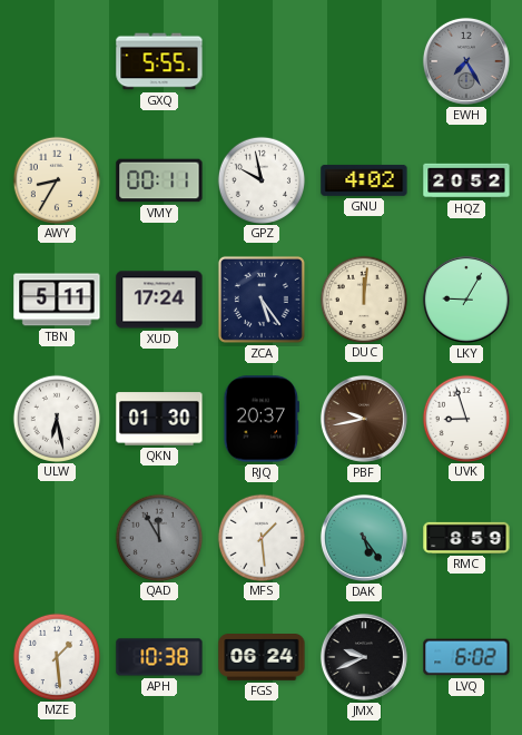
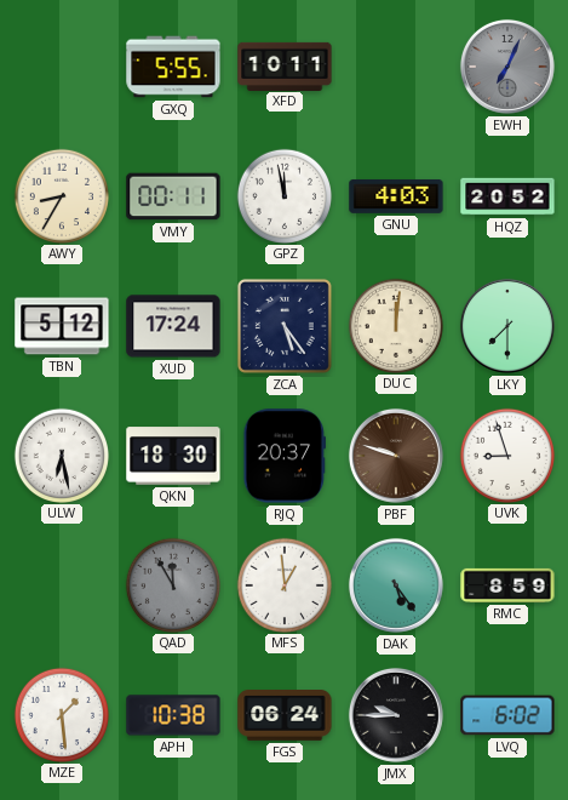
XFD: none -> 10:11
EWH: 7:25 -> 7:04
GPZ: 9:58 -> 11:58
GNU: 4:02 -> 4:03
TBN: 5:11 -> 5:12
LKY: 9:05 -> 7:30
QKN: 01:30 -> 18:30
PBF: 9:43 -> 9:48
MFS: 1:29 -> 12:59
JMX: 9:41 -> 9:45
